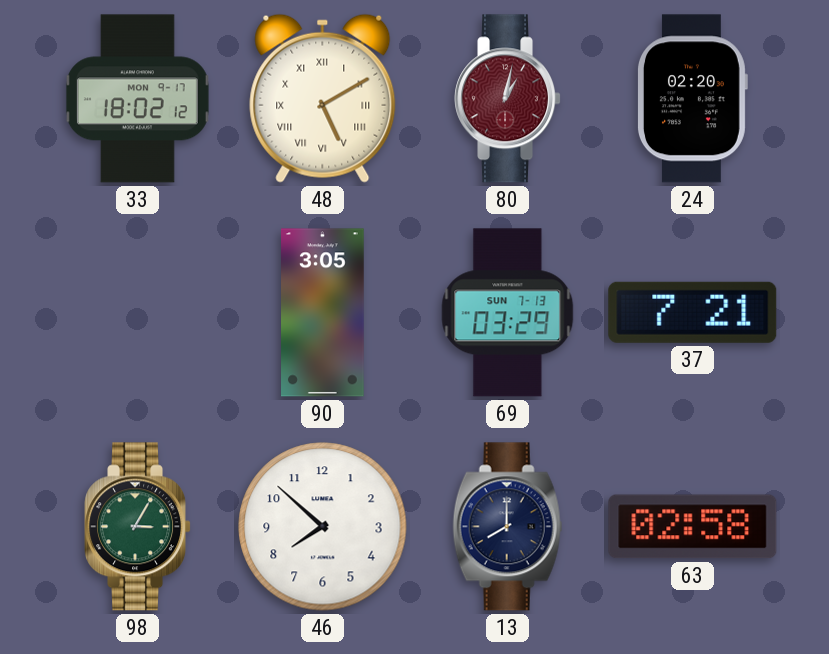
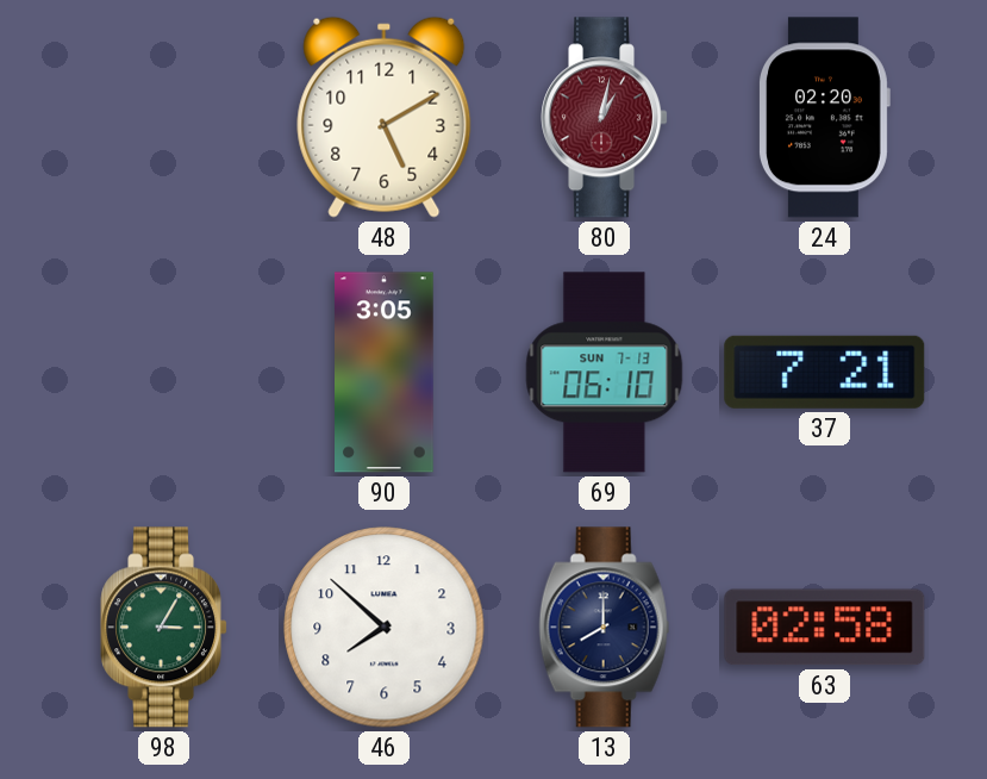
33: 18:02 -> none
48 numerals: Roman -> Arabic
69: 03:29 -> 06:10
